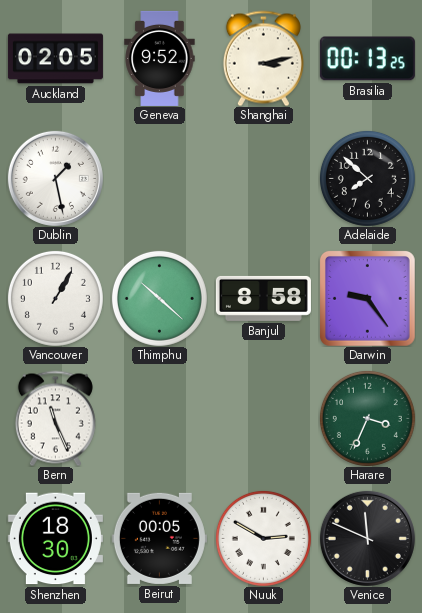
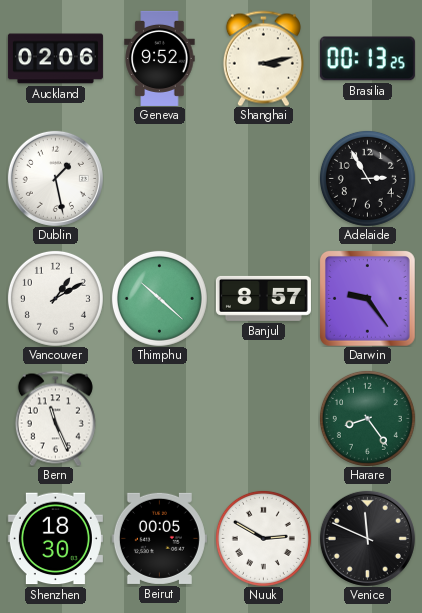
Auckland: 02:05 -> 02:06
Adelaide: 7:52 -> 2:55
Vancouver: 1:05 -> 1:10
Banjul: 8:58 -> 8:57
Harare: 3:34 -> 8:24
